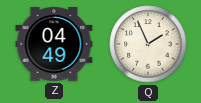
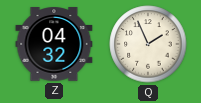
Z: 04:49 -> 04:32
